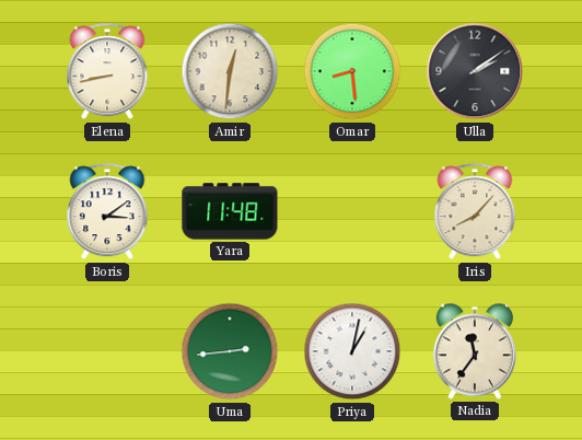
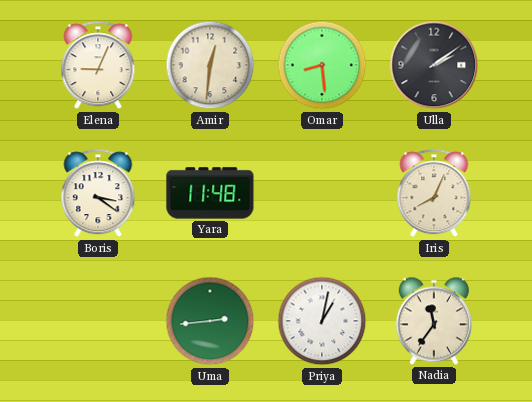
Elena: 8:43 -> 9:04
Boris: 3:09 -> 3:21
Iris: 8:07 -> 8:04
